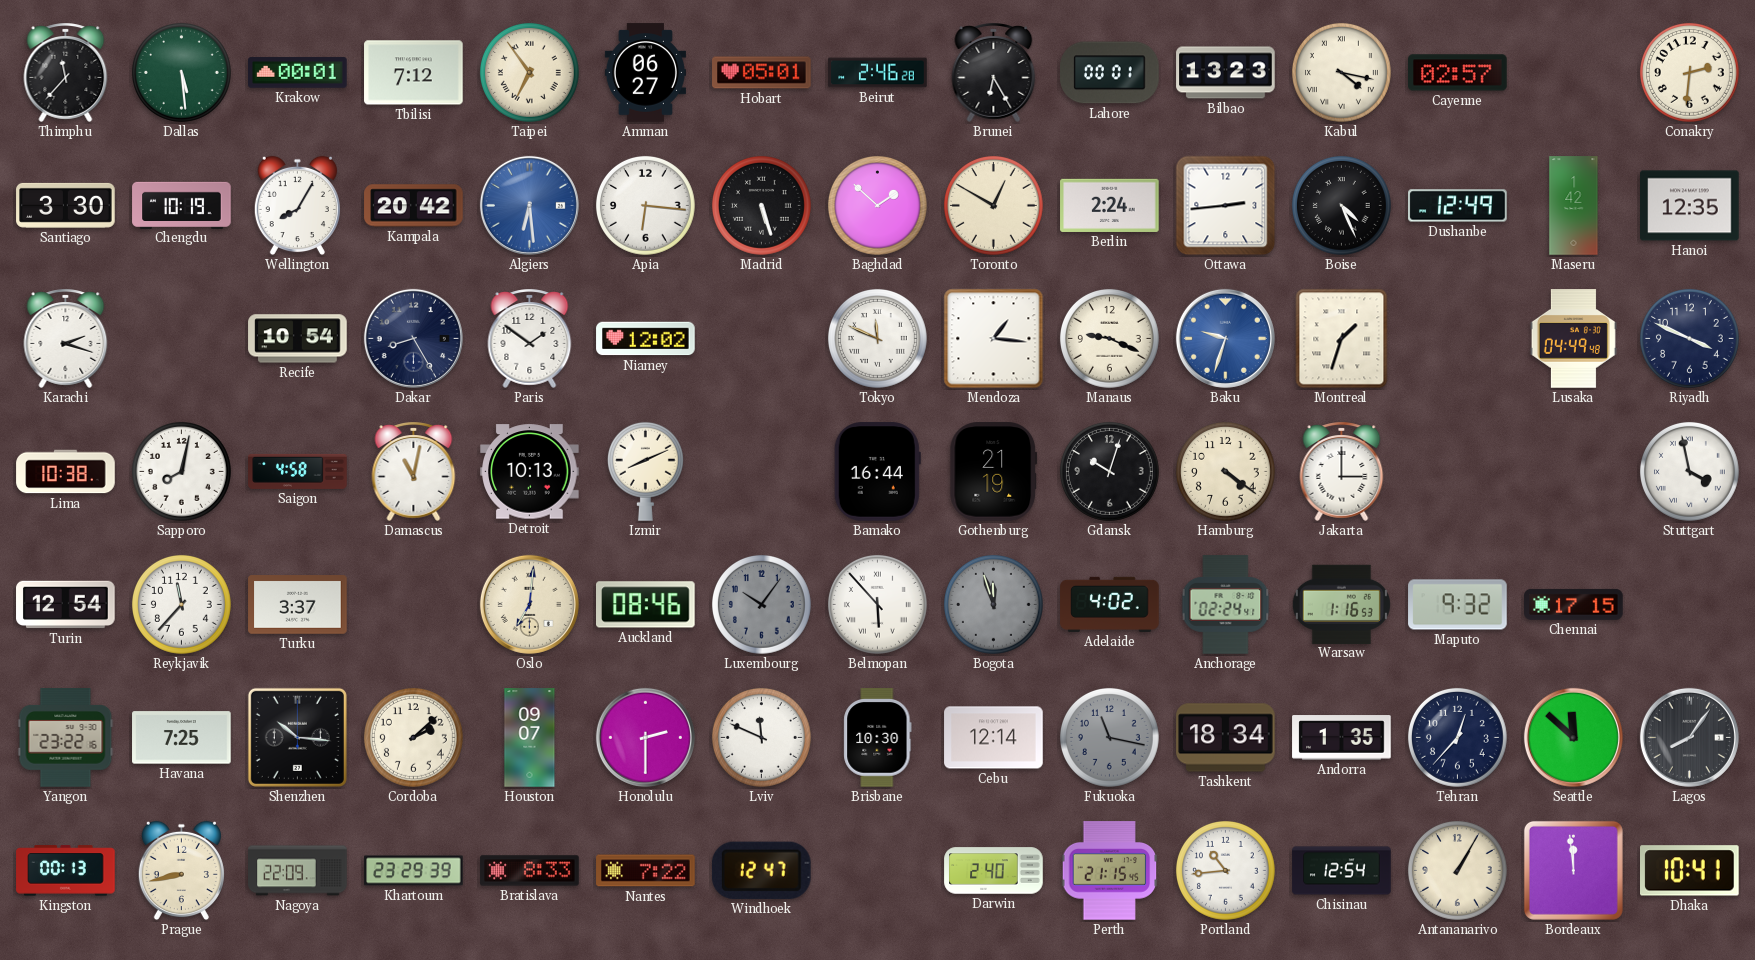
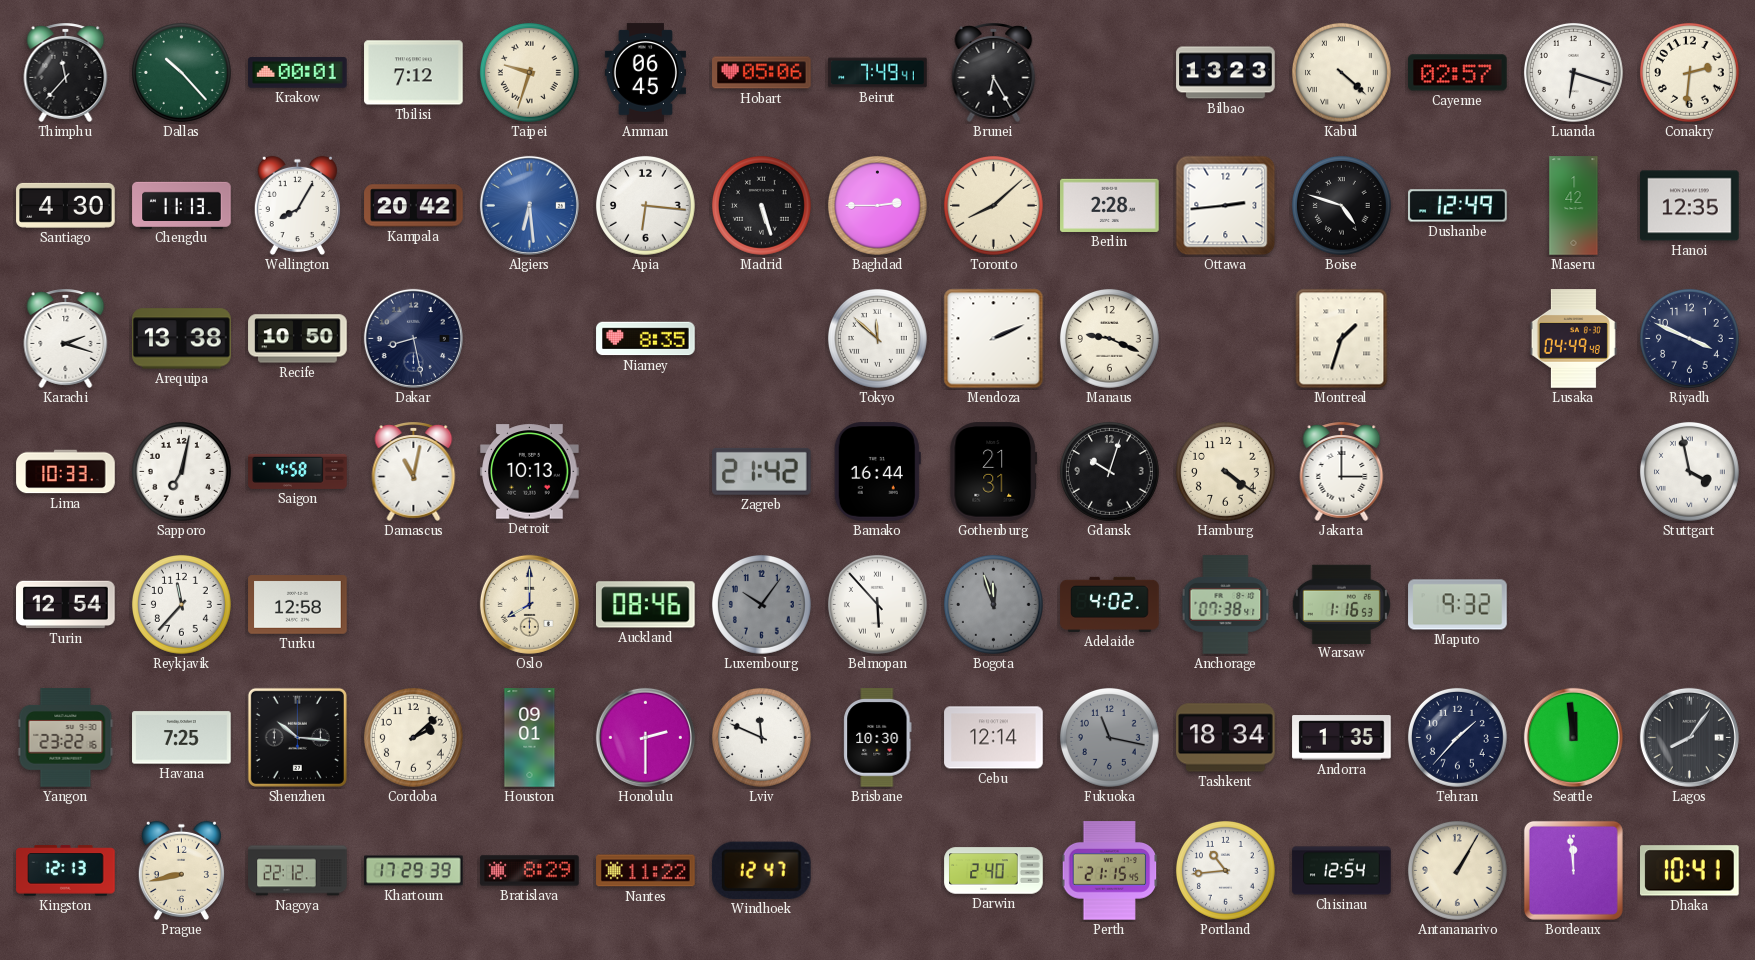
Dallas: 5:29 -> 10:23
Taipei: 6:54 -> 9:33
Amman: 06:27 -> 06:45
Hobart: 05:01 -> 05:06
Beirut: 2:46 -> 7:49
Lahore: 00:01 -> none
Kabul: 4:17 -> 4:22
Luanda: none -> 6:18
Santiago: 3:30 -> 4:30
Chengdu: 10:19 -> 11:13
Baghdad: 1:52 -> 2:45
Toronto: 12:50 -> 8:08
Berlin: 2:24 -> 2:28
Boise: 4:26 -> 4:48
Arequipa: none -> 13:38
Recife: 10:54 -> 10:50
Dakar: 8:25 -> 8:28
Paris: 1:51 -> none
Niamey: 12:02 -> 8:35
Tokyo: 11:49 -> 11:52
Mendoza: 1:16 -> 2:11
Baku: 9:33 -> none
Lima: 10:38 -> 10:33
Sapporo: 8:02 -> 7:02
Izmir: 8:11 -> none
Zagreb: none -> 21:42
Gothenburg: 21:19 -> 21:31
Turku: 3:37 -> 12:58
Oslo: 7:01 -> 8:00
Anchorage: 02:24 -> 07:38
Chennai: 17:15 -> none
Houston: 09:07 -> 09:01
Tehran: 12:37 -> 1:37
Seattle: 11:52 -> 11:59
Kingston: 00:13 -> 12:13
Nagoya: 22:09 -> 22:12
Khartoum: 23:29 -> 17:29
Bratislava: 8:33 -> 8:29
Nantes: 7:22 -> 11:22
